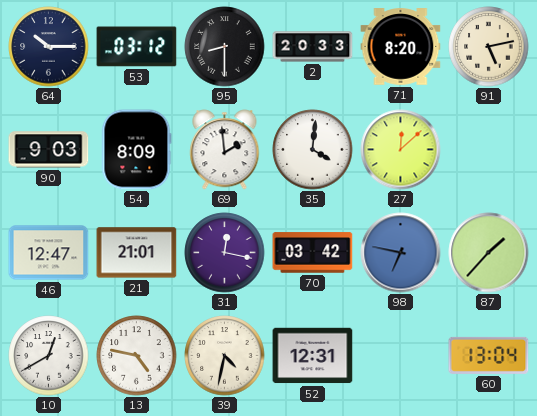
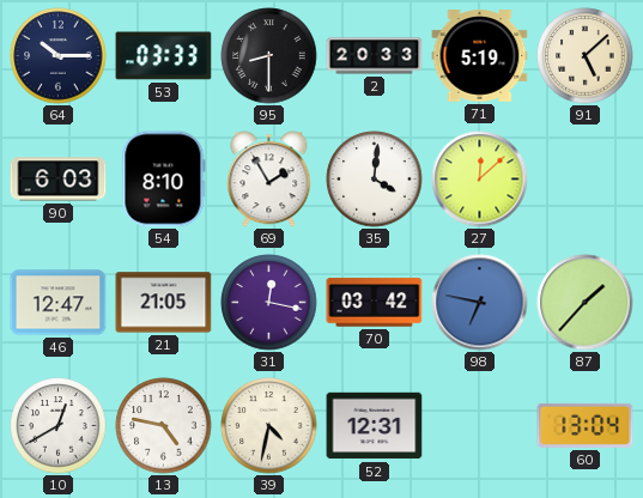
53: 03:12 -> 03:33
71: 8:20 -> 5:19
91: 5:13 -> 5:08
90: 9:03 -> 6:03
54: 8:09 -> 8:10
69: 1:59 -> 1:55
21: 21:01 -> 21:05
